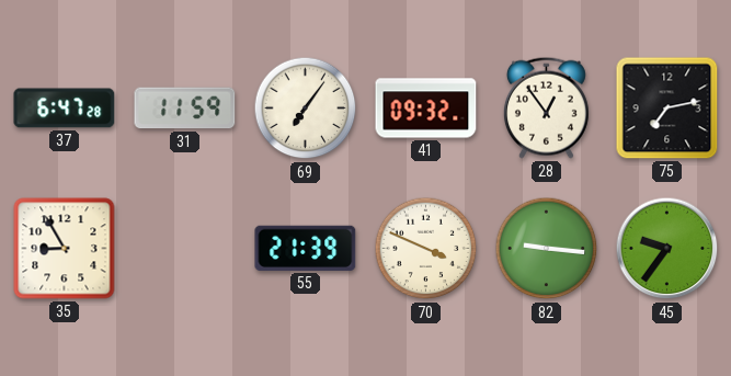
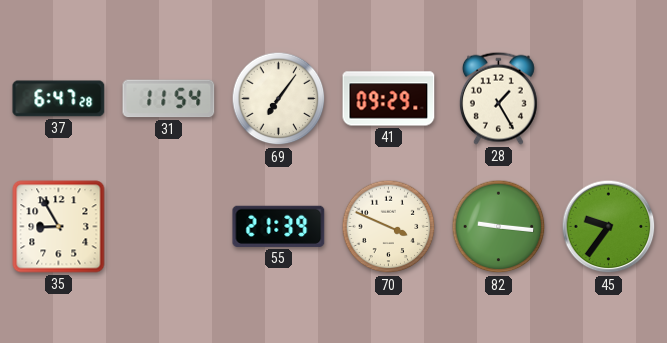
31: 11:59 -> 11:54
41: 09:32 -> 09:29
28: 12:54 -> 1:25
75: 7:13 -> none
